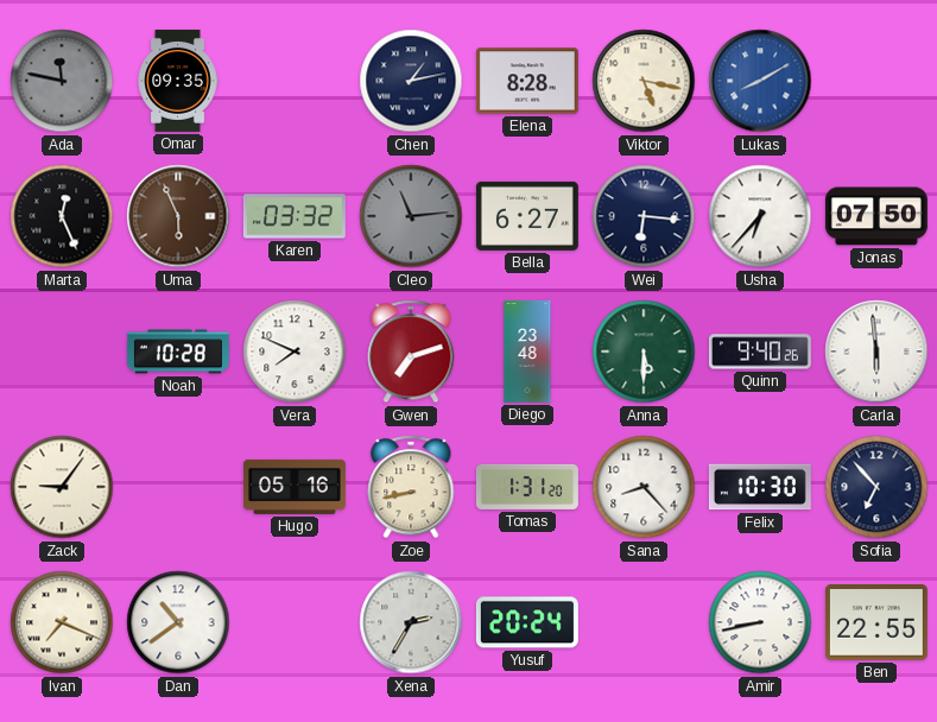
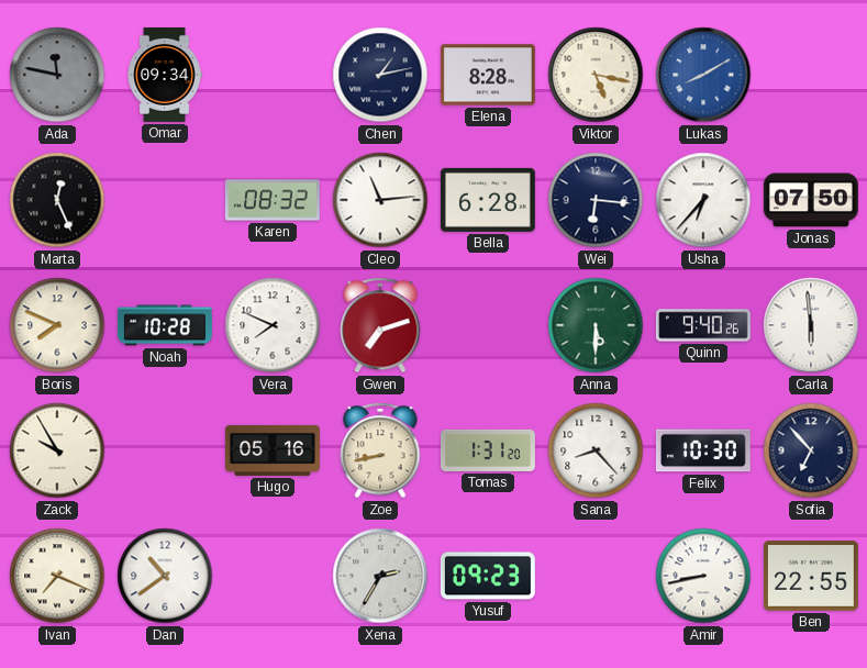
Omar: 09:35 -> 09:34
Uma: 5:56 -> none
Karen: 03:32 -> 08:32
Cleo dial: grey -> white
Bella: 6:27 -> 6:28
Boris: none -> 7:49
Diego: 23:48 -> none
Zack: 9:06 -> 9:55
Yusuf: 20:24 -> 09:23
